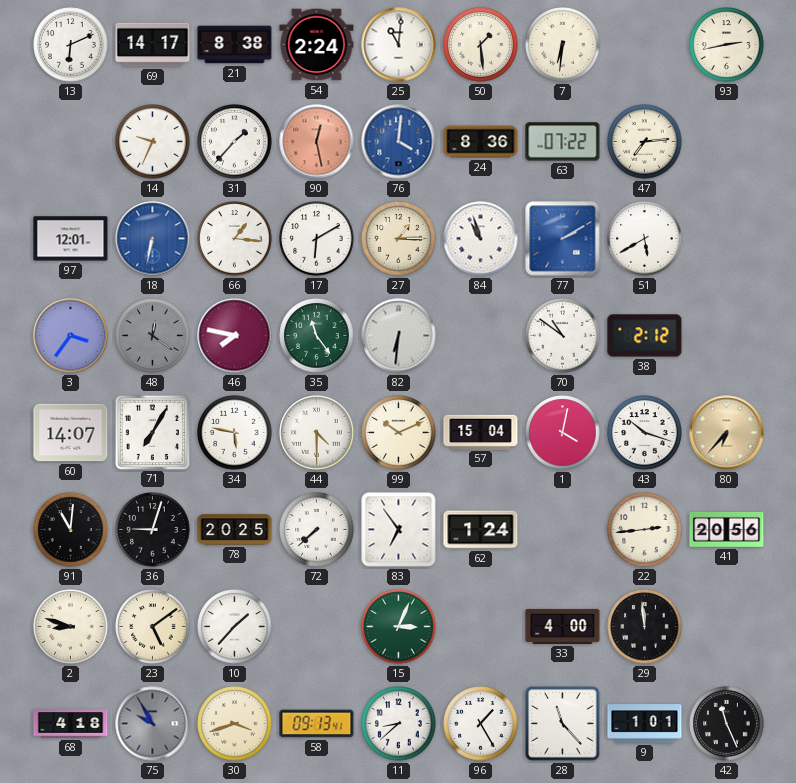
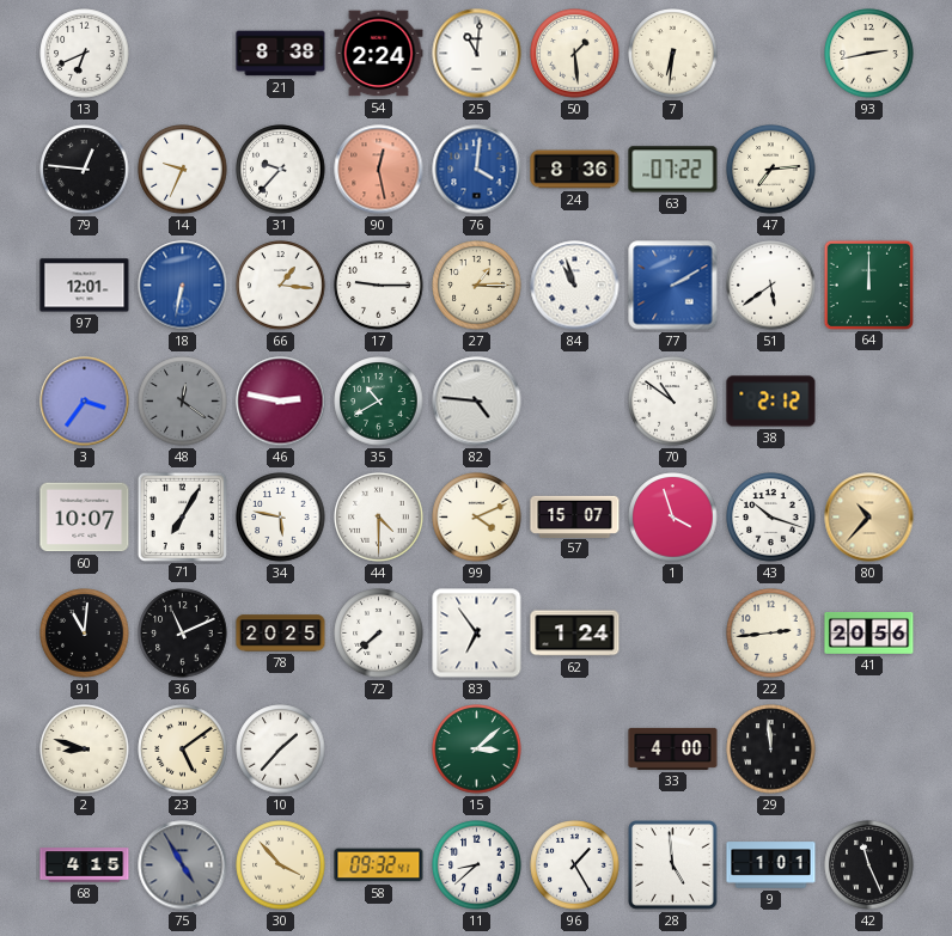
13: 6:11 -> 6:41
69: 14:17 -> none
79: none -> 12:46
31: 1:37 -> 9:37
17: 6:10 -> 9:15
51: 5:40 -> 5:39
64: none -> 12:00
46: 7:47 -> 2:47
35: 11:24 -> 10:40
82: 6:31 -> 4:46
60: 14:07 -> 10:07
99: 10:11 -> 4:11
57: 15:04 -> 15:07
1: 4:02 -> 3:57
80: 6:37 -> 10:37
36: 9:03 -> 11:11
15: 3:04 -> 3:08
68: 4:18 -> 4:15
75: 9:55 -> 4:55
30: 3:42 -> 3:53
58: 09:13 -> 09:32
28: 11:23 -> 4:59
